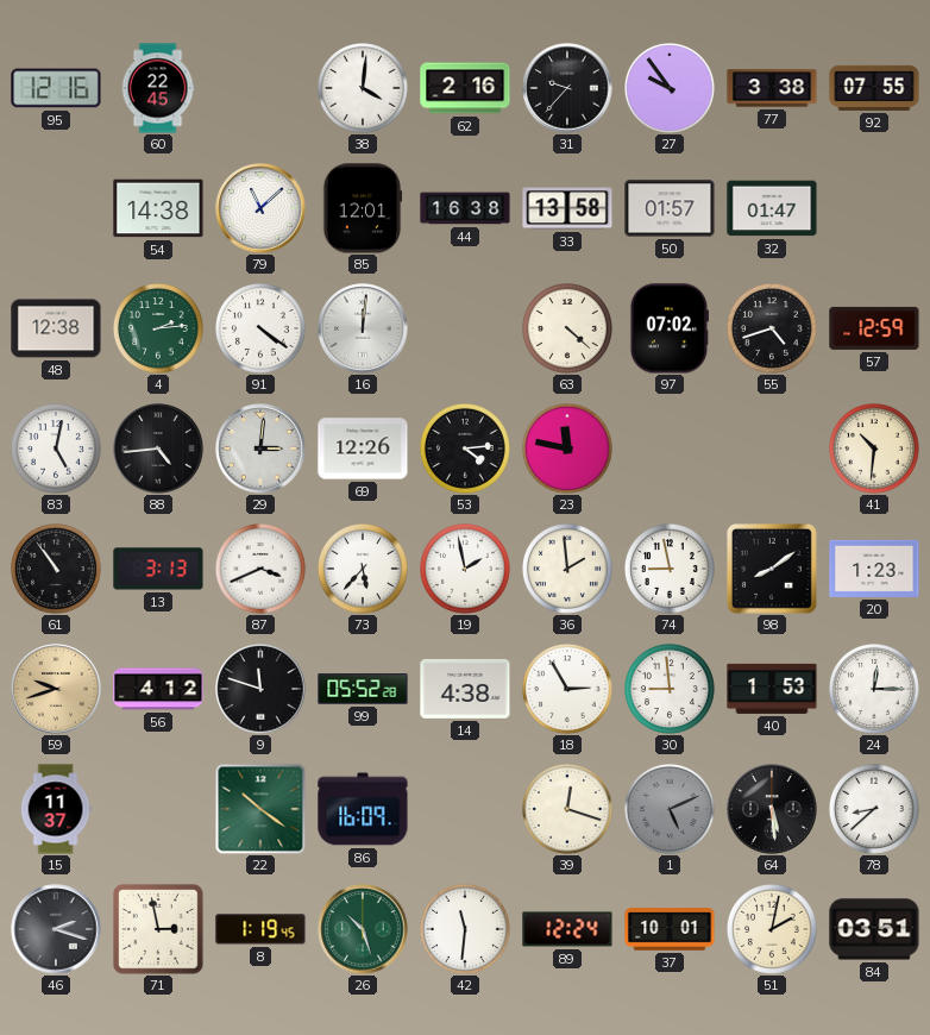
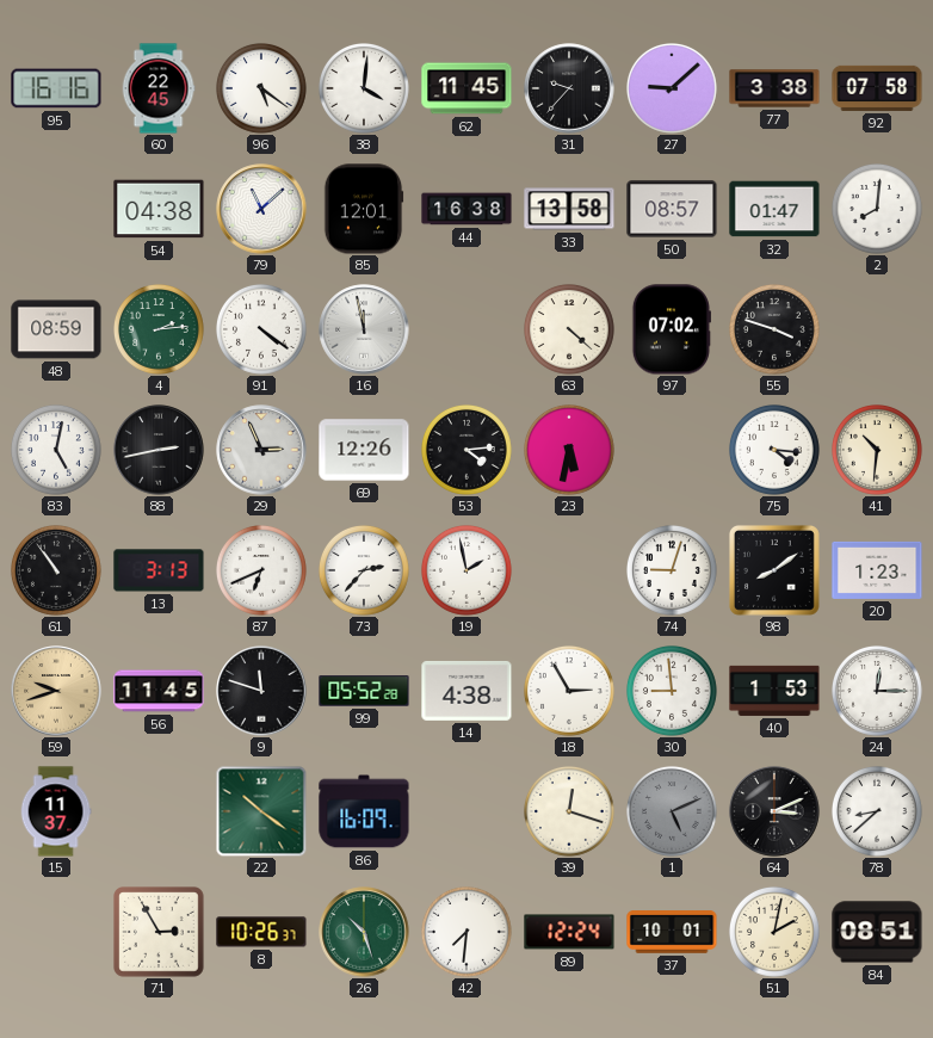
95: 12:16 -> 16:16
96: none -> 5:21
62: 2:16 -> 11:45
27: 9:54 -> 9:08
92: 07:55 -> 07:58
54: 14:38 -> 04:38
50: 01:57 -> 08:57
2: none -> 8:01
48: 12:38 -> 08:59
16: 12:01 -> 11:58
55: 4:42 -> 3:48
57: 12:59 -> none
88: 4:44 -> 2:43
29: 3:01 -> 2:56
23: 11:47 -> 5:32
75: none -> 4:16
87: 3:41 -> 6:41
73: 5:37 -> 2:37
36: 1:59 -> none
74: 8:58 -> 9:03
56: 4:12 -> 11:45
64: 5:29 -> 3:11
46: 2:18 -> none
71: 2:58 -> 2:55
8: 1:19 -> 10:26
42: 11:31 -> 7:31
84: 03:51 -> 08:51
